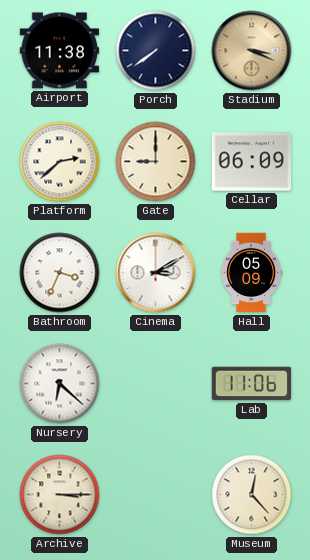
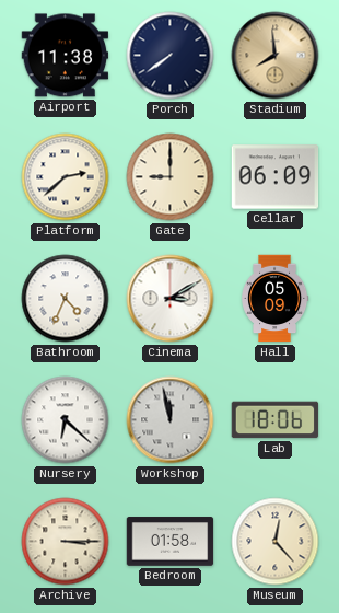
Stadium: 3:19 -> 7:59
Bathroom: 3:34 -> 4:34
Workshop: none -> 11:58
Lab: 11:06 -> 18:06
Bedroom: none -> 01:58
